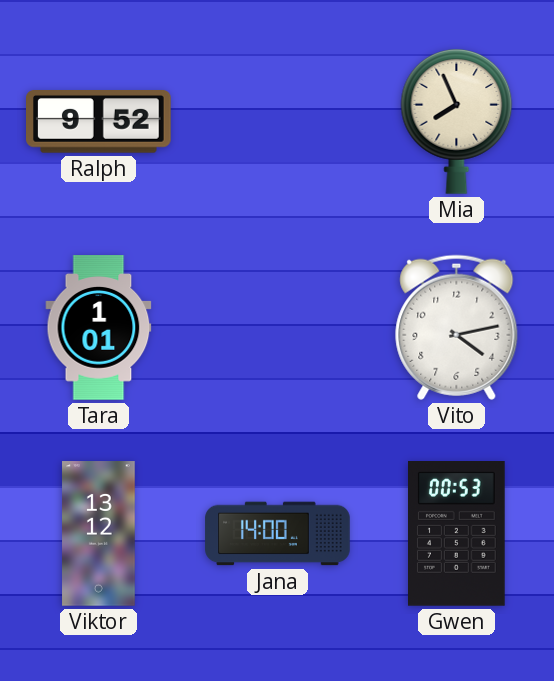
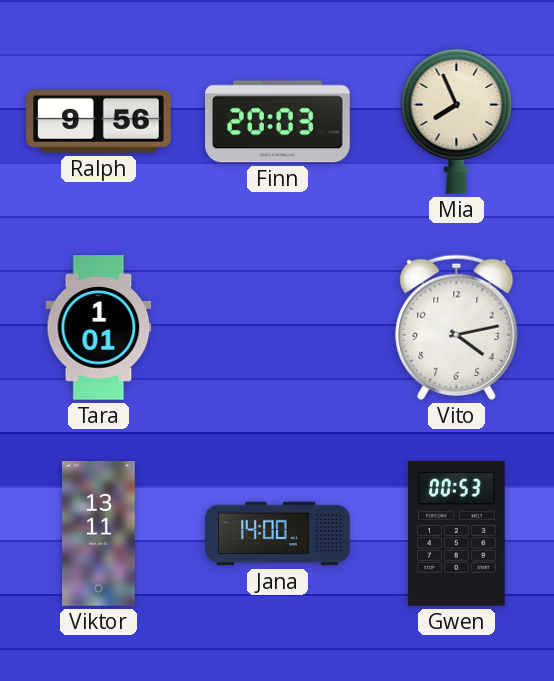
Ralph: 9:52 -> 9:56
Finn: none -> 20:03
Viktor: 13:12 -> 13:11
